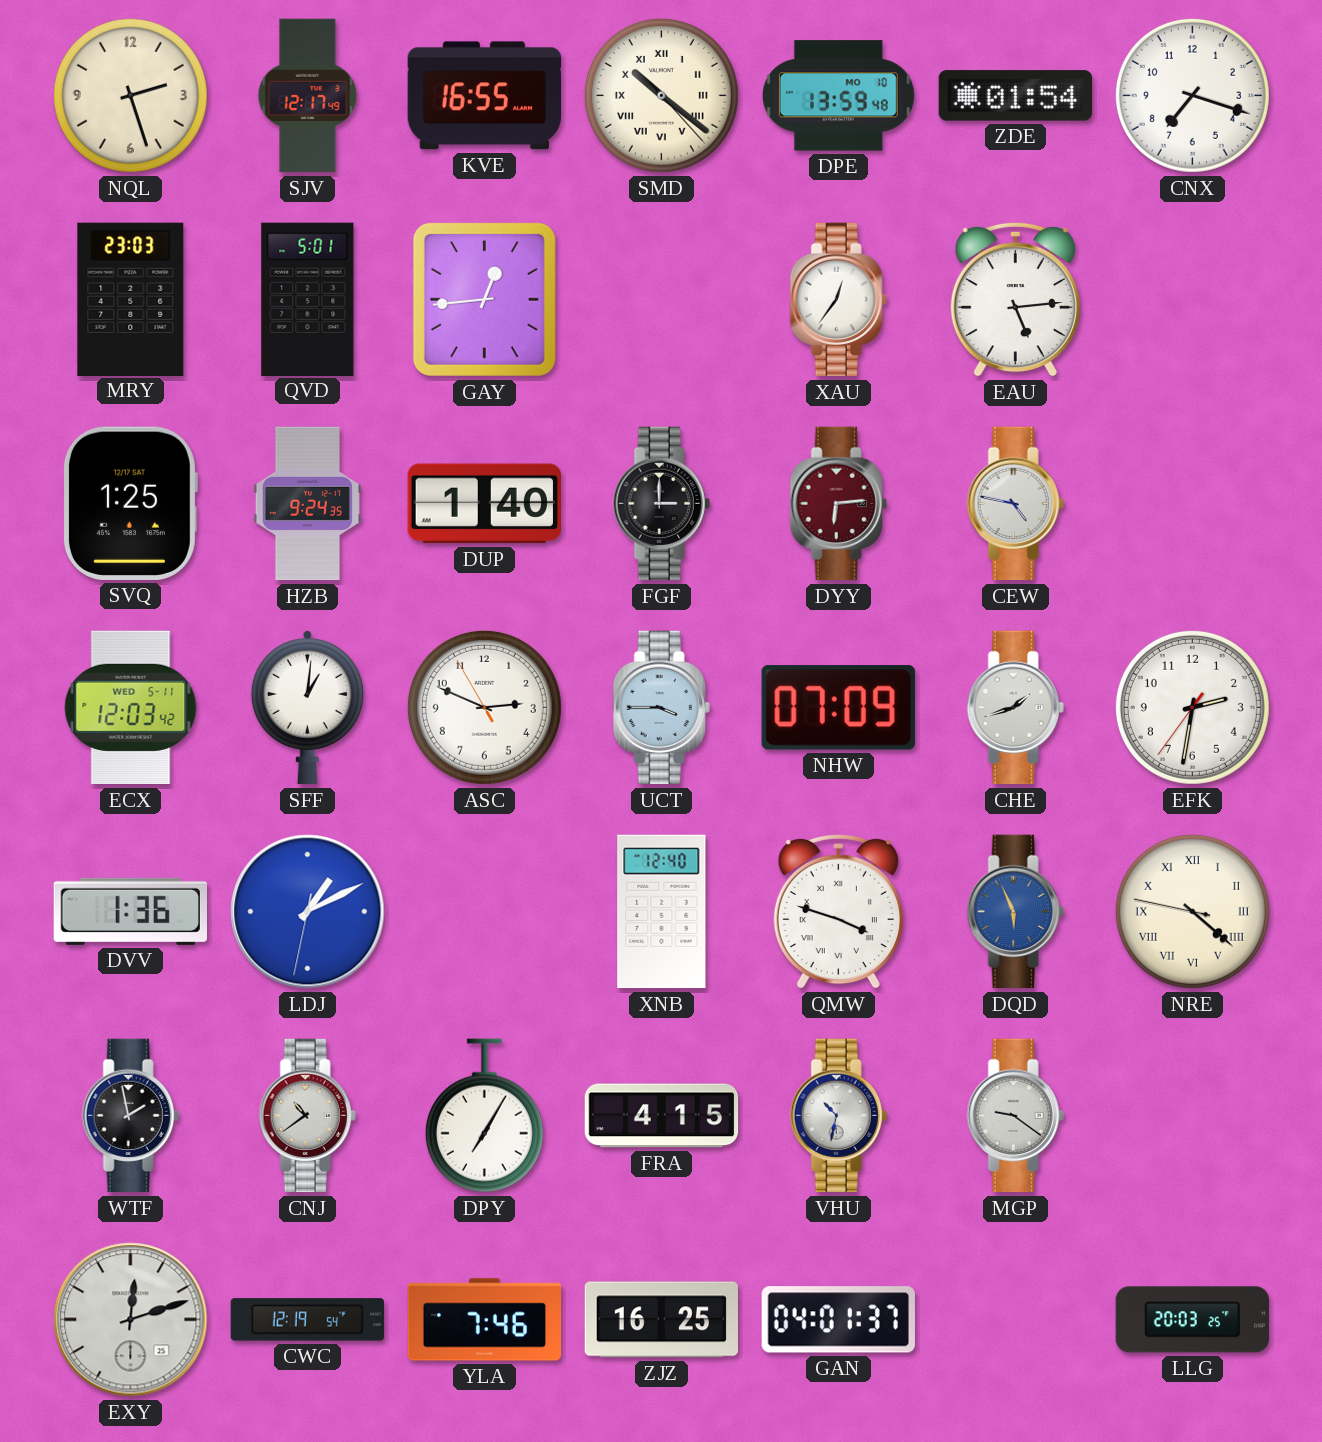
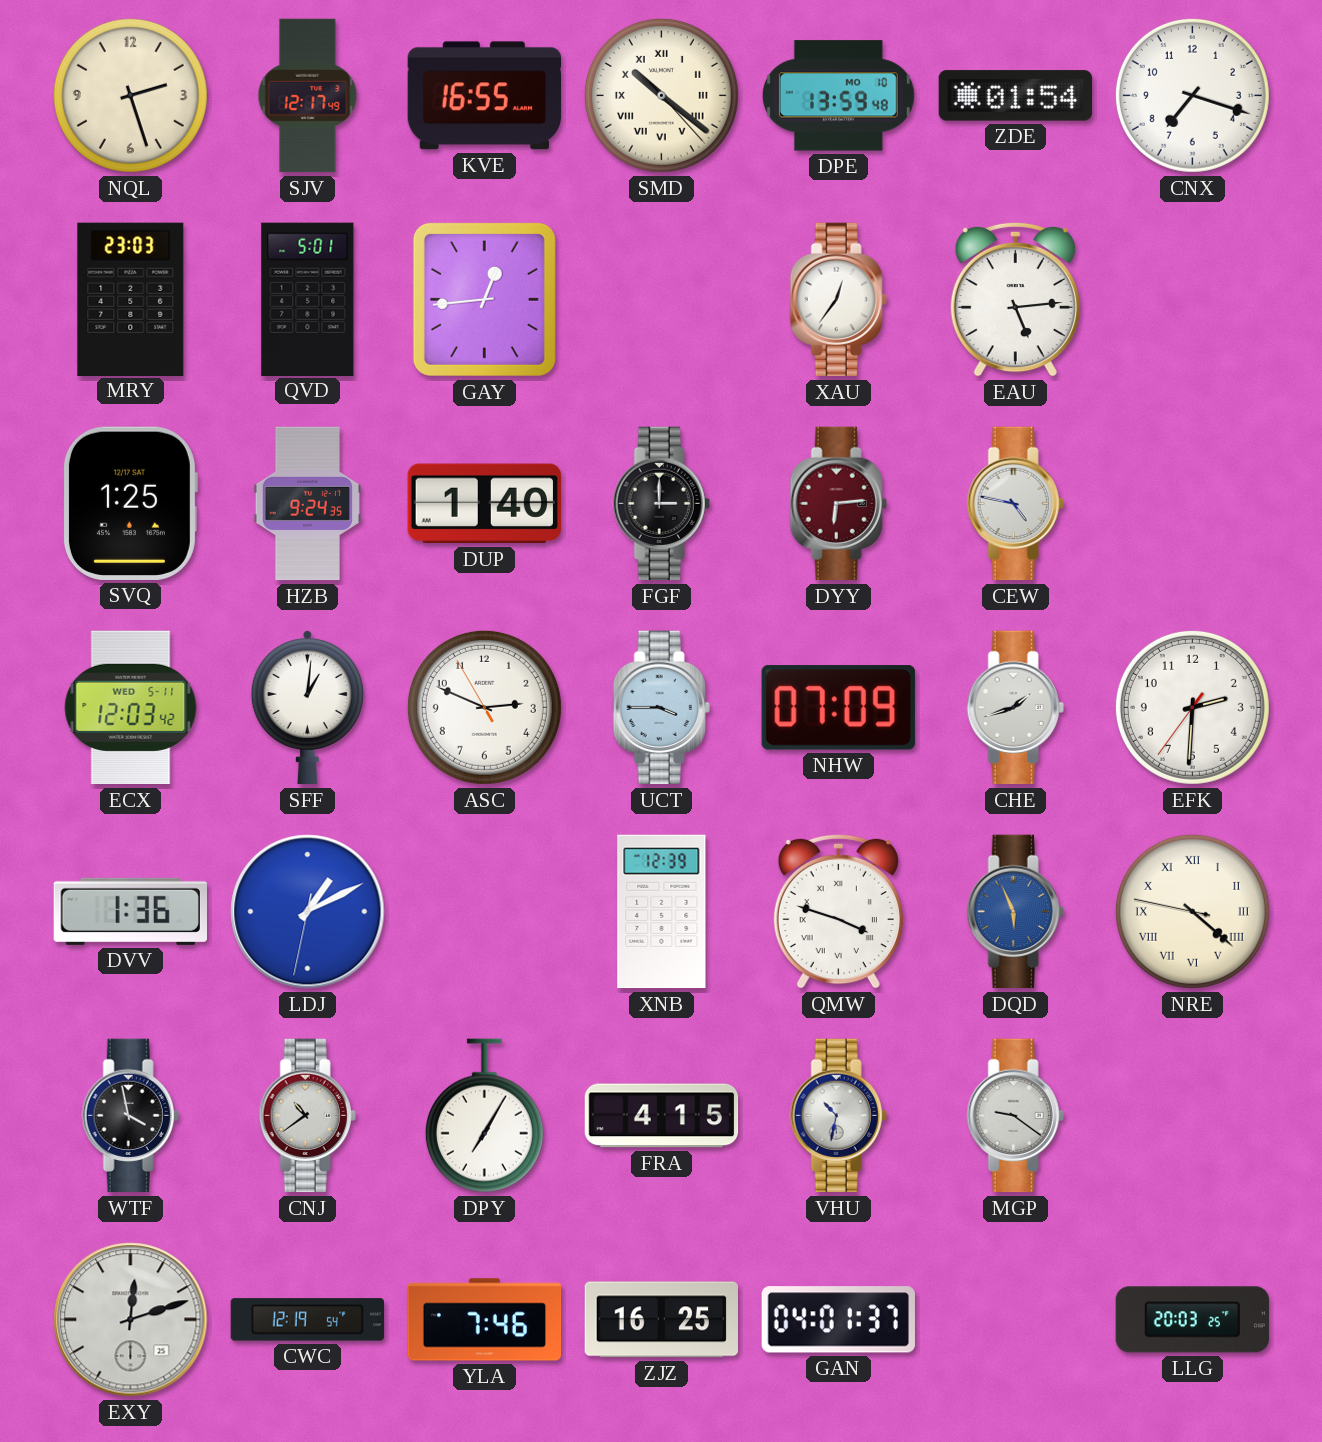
EFK: 2:31 -> 2:30
XNB: 12:40 -> 12:39
WTF: 1:58 -> 3:58
